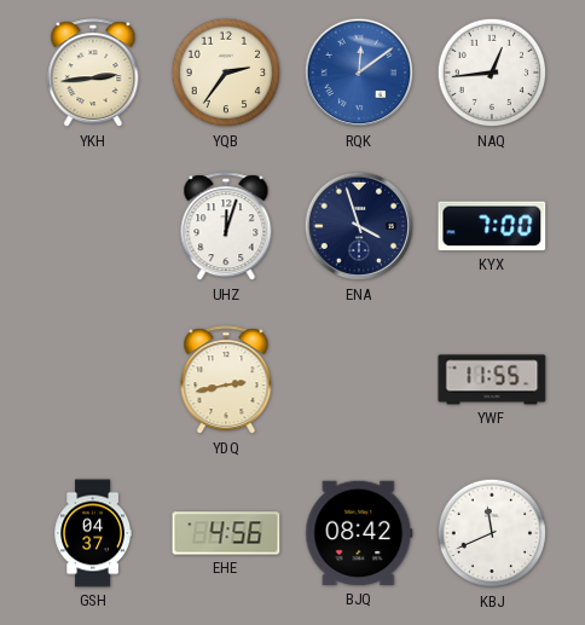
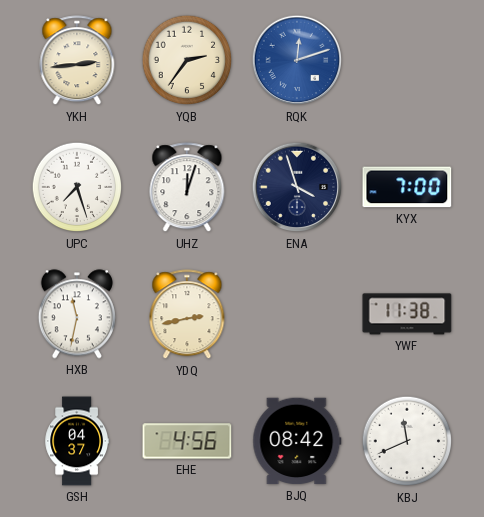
RQK: 12:09 -> 12:12
NAQ: 12:44 -> none
UPC: none -> 7:27
HXB: none -> 11:32
YWF: 11:55 -> 11:38
